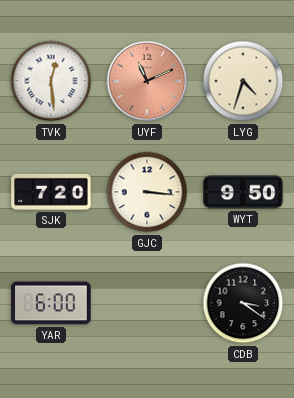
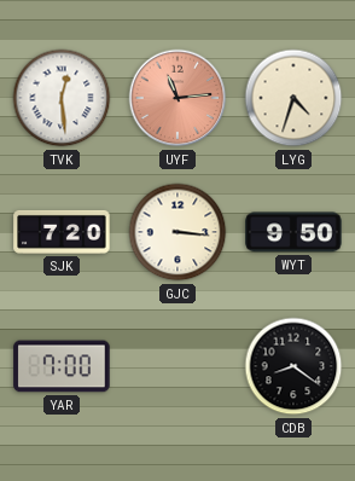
UYF: 11:11 -> 11:14
YAR: 6:00 -> 7:00
CDB: 3:21 -> 8:21
